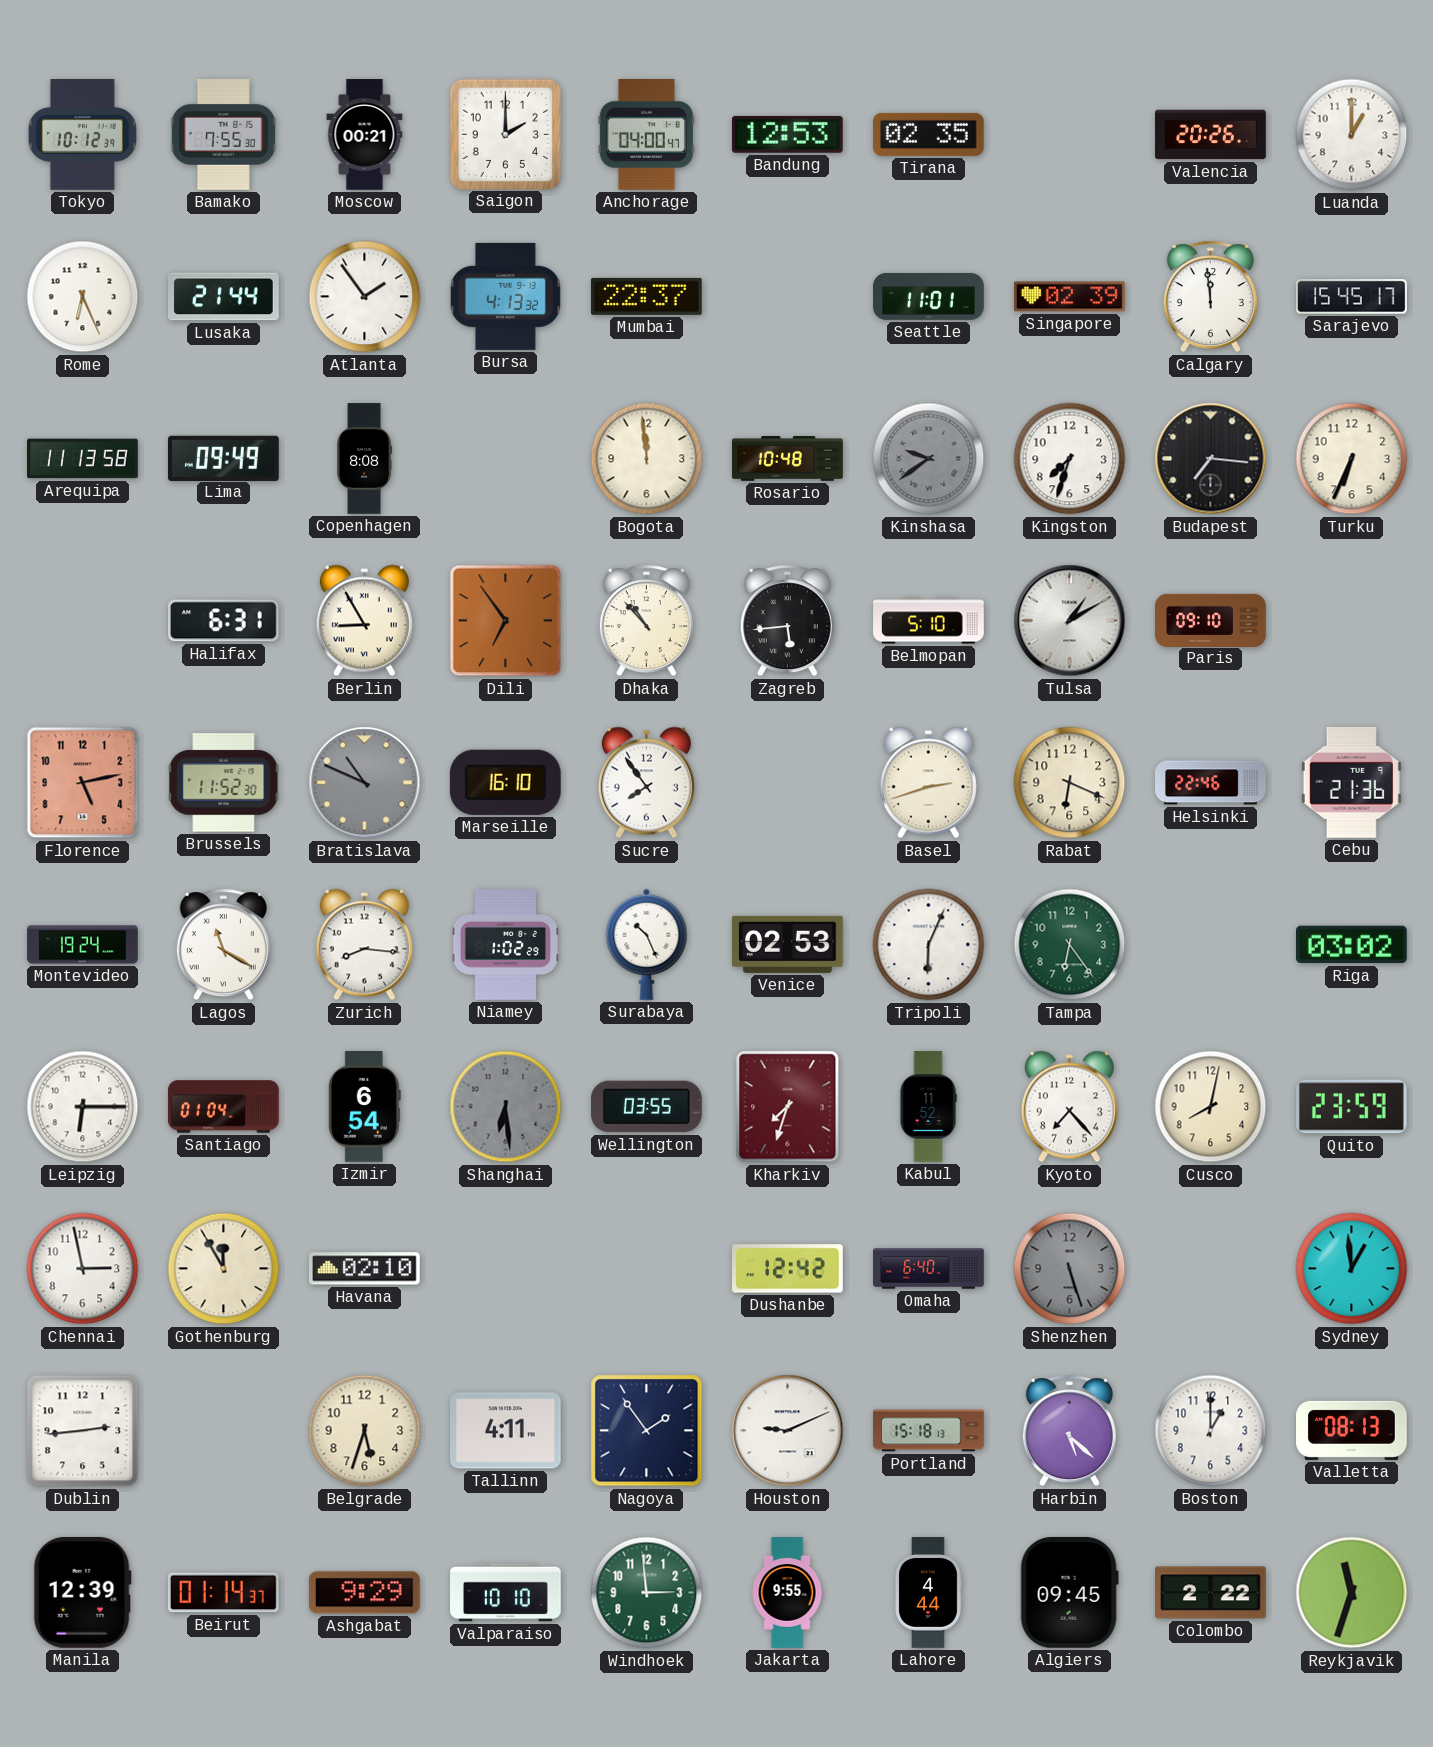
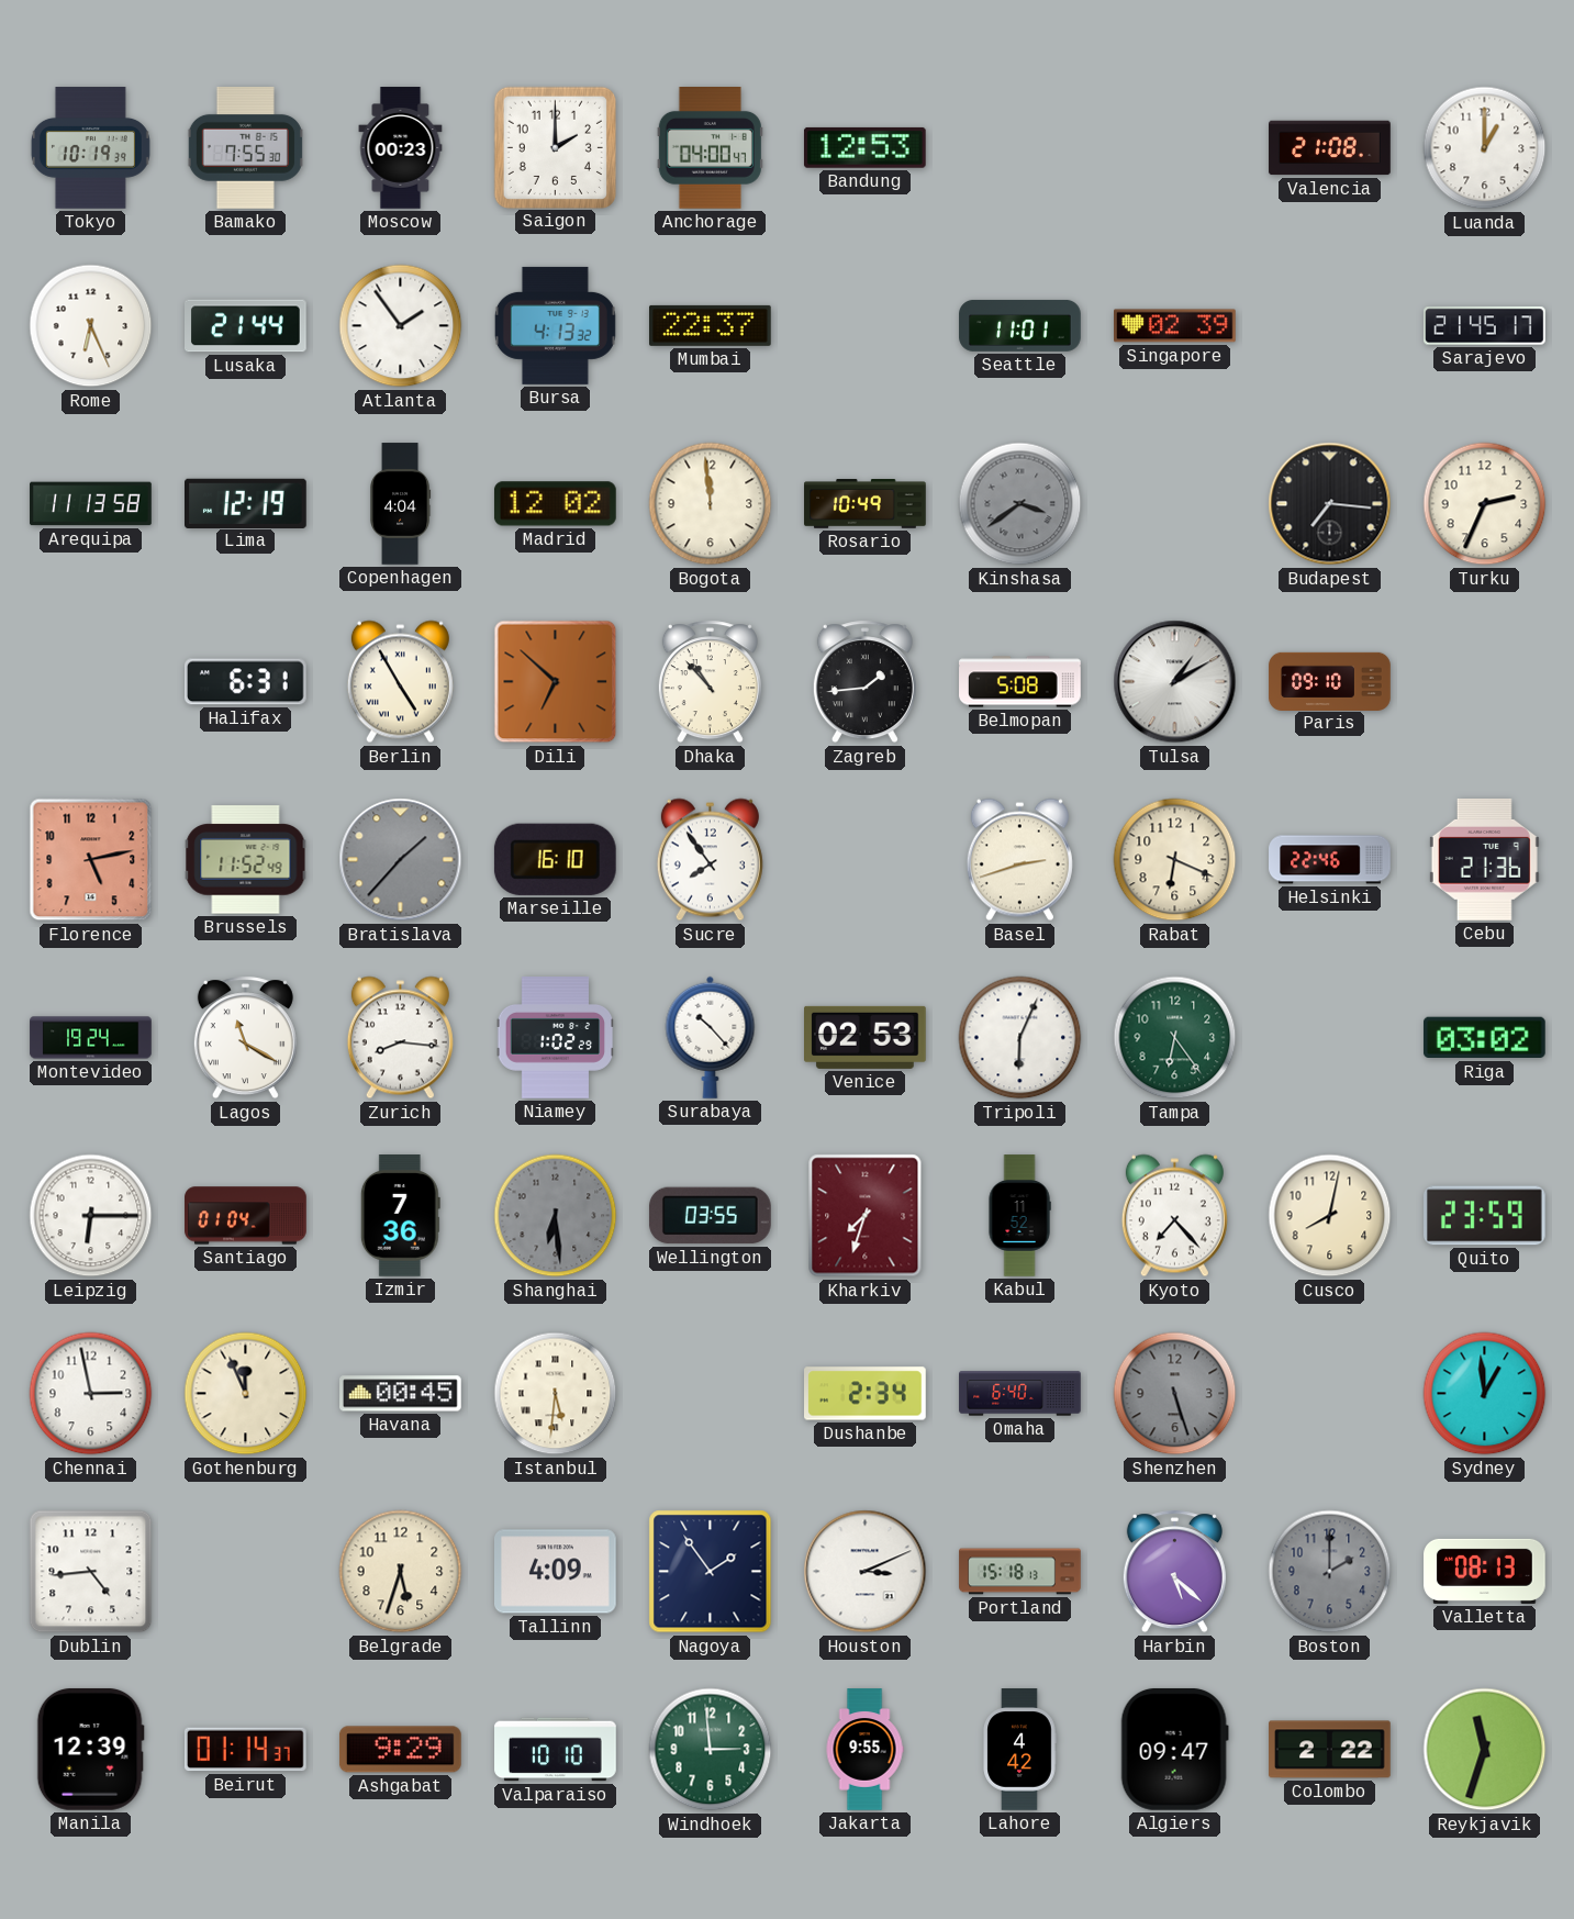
Tokyo: 10:12 -> 10:19
Moscow: 00:21 -> 00:23
Tirana: 02:35 -> none
Valencia: 20:26 -> 21:08
Calgary: 11:59 -> none
Sarajevo: 15:45 -> 21:45
Lima: 09:49 -> 12:19
Copenhagen: 8:08 -> 4:04
Madrid: none -> 12:02
Rosario: 10:48 -> 10:49
Kinshasa: 9:39 -> 3:39
Kingston: 7:33 -> none
Turku: 6:34 -> 2:34
Berlin: 8:55 -> 4:55
Dili: 6:54 -> 6:52
Zagreb: 5:44 -> 1:44
Belmopan: 5:10 -> 5:08
Brussels: 11:52:30 -> 11:52:49
Bratislava: 10:49 -> 1:37
Surabaya: 10:26 -> 10:23
Izmir: 6:54 -> 7:36
Gothenburg: 11:55 -> 11:56
Havana: 02:10 -> 00:45
Istanbul: none -> 5:31
Dushanbe: 12:42 -> 2:34
Dublin: 2:44 -> 4:44
Tallinn: 4:11 -> 4:09
Houston: 9:11 -> 3:11
Boston: 1:00 -> 2:00
Boston dial: white -> grey
Lahore: 4:44 -> 4:42
Algiers: 09:45 -> 09:47
